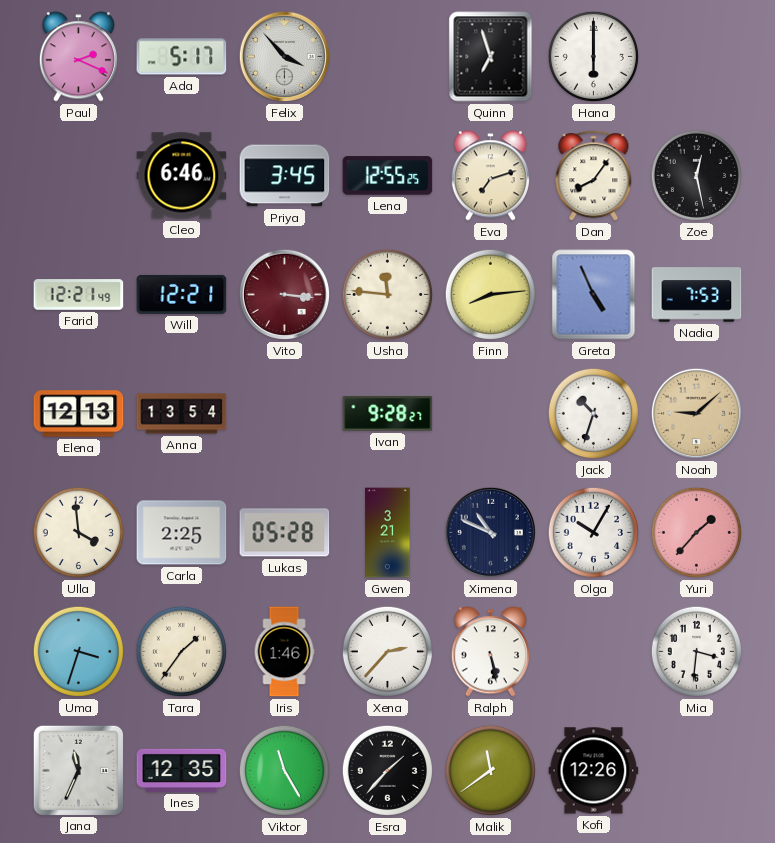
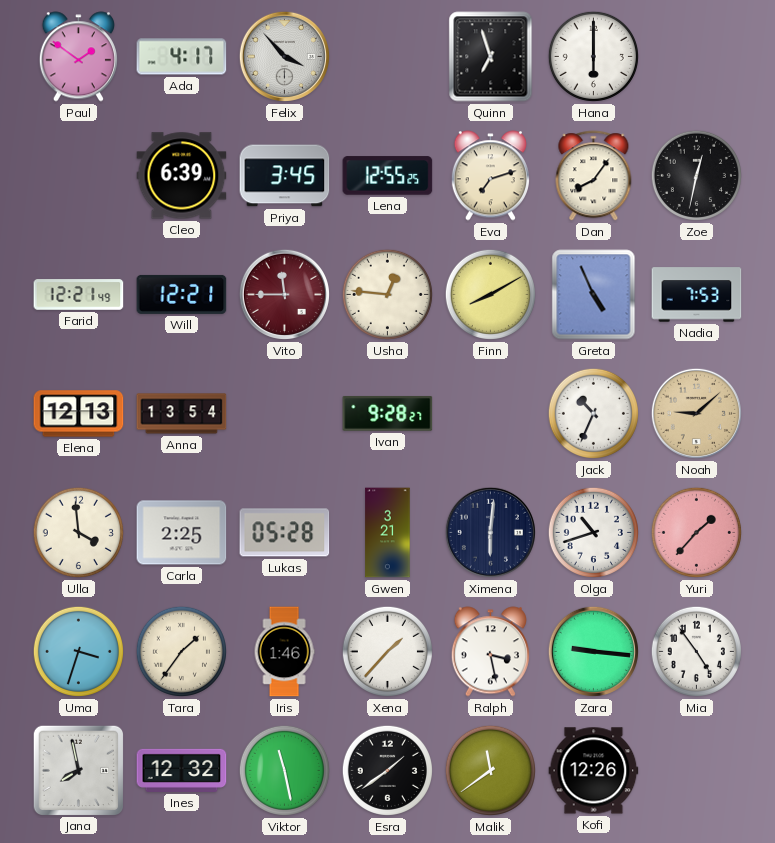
Paul: 2:19 -> 1:51
Ada: 5:17 -> 4:17
Cleo: 6:46 -> 6:39
Zoe: 12:28 -> 12:32
Vito: 3:16 -> 11:45
Usha: 11:46 -> 12:46
Finn: 8:14 -> 8:10
Jack: 10:33 -> 10:34
Ximena: 10:49 -> 6:01
Olga: 10:05 -> 10:42
Xena: 2:37 -> 1:37
Ralph: 5:28 -> 3:28
Zara: none -> 9:16
Mia: 3:31 -> 4:54
Jana: 11:34 -> 7:58
Ines: 12:35 -> 12:32
Viktor: 11:25 -> 11:28
Esra: 1:37 -> 1:39
